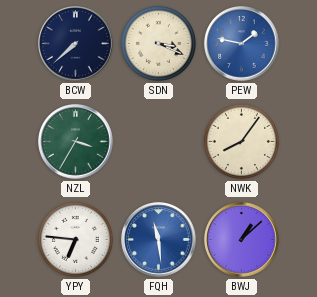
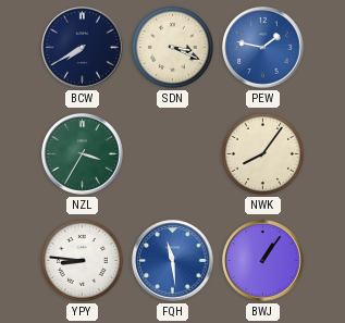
BCW: 7:38 -> 7:40
YPY: 6:46 -> 8:46
BWJ: 1:08 -> 1:06
